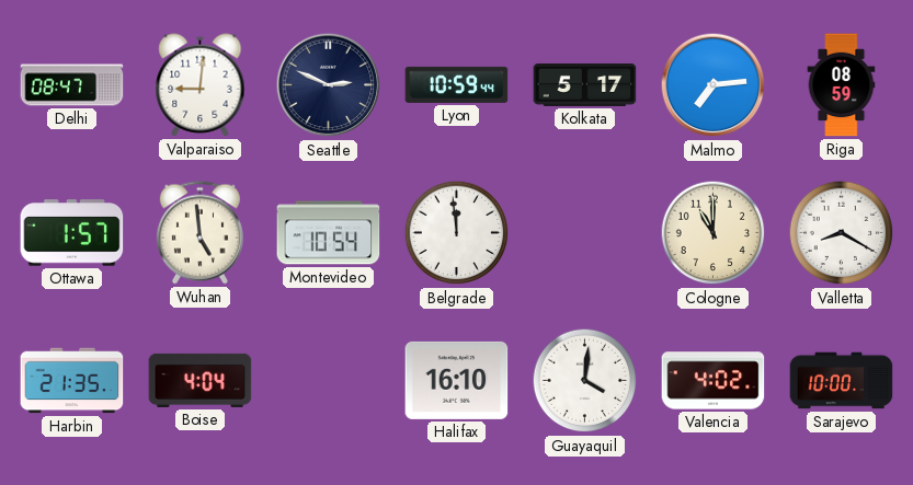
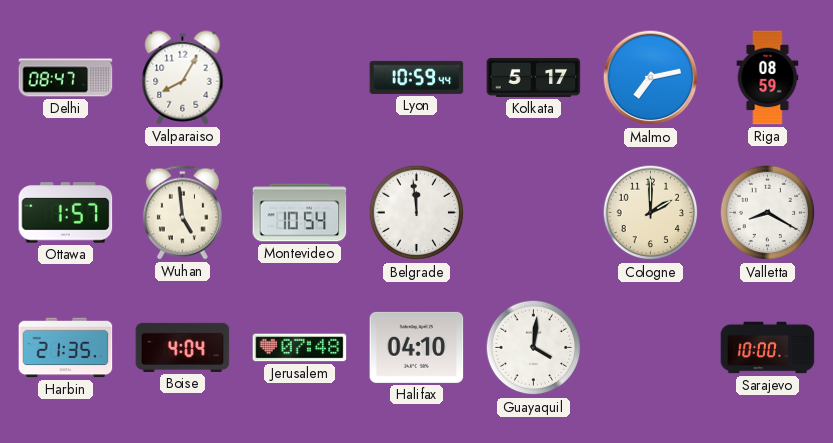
Valparaiso: 9:01 -> 8:05
Seattle: 2:49 -> none
Malmo: 7:14 -> 7:13
Cologne: 11:00 -> 2:00
Jerusalem: none -> 07:48
Halifax: 16:10 -> 04:10
Valencia: 4:02 -> none
